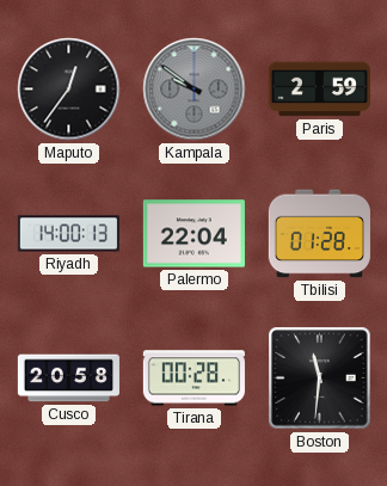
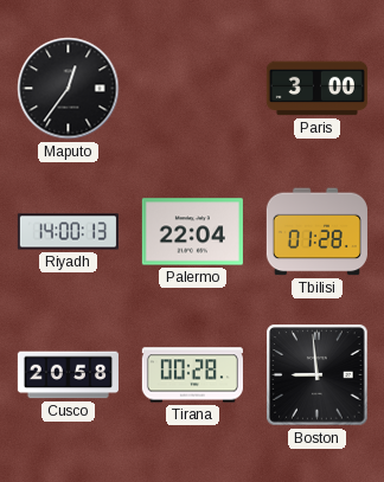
Kampala: 9:51 -> none
Paris: 2:59 -> 3:00
Boston: 11:31 -> 8:59
